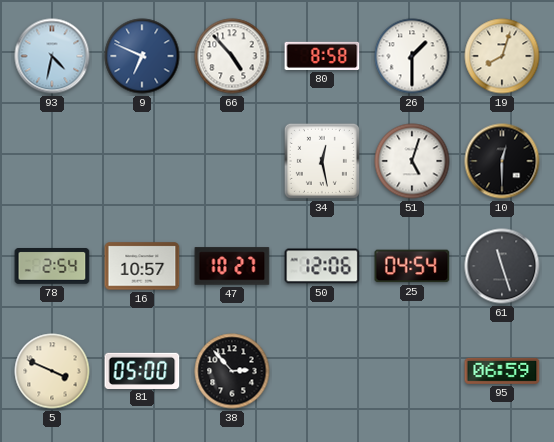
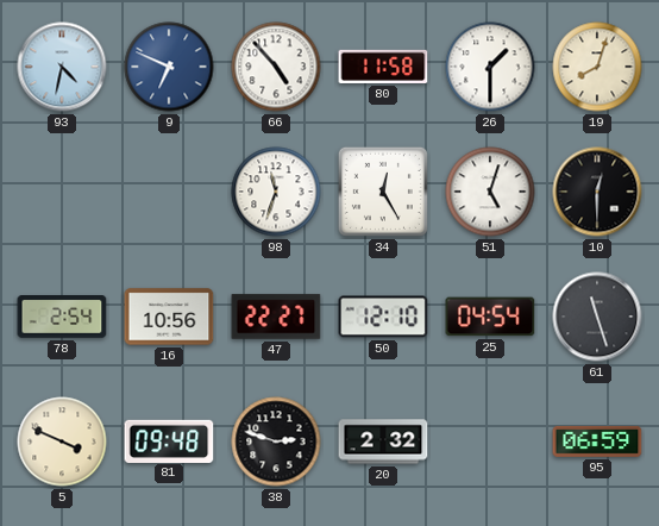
80: 8:58 -> 11:58
98: none -> 11:33
34: 12:28 -> 12:25
16: 10:57 -> 10:56
47: 10:27 -> 22:27
50: 12:06 -> 12:10
81: 05:00 -> 09:48
38: 2:53 -> 2:48
20: none -> 2:32
